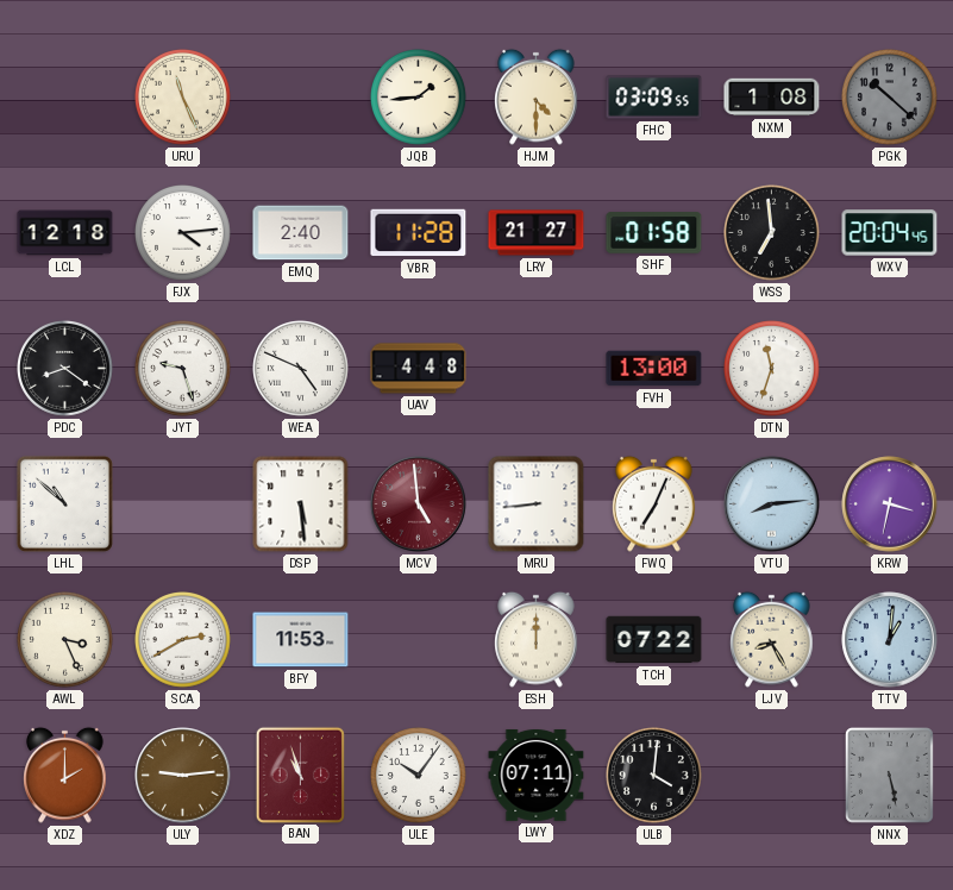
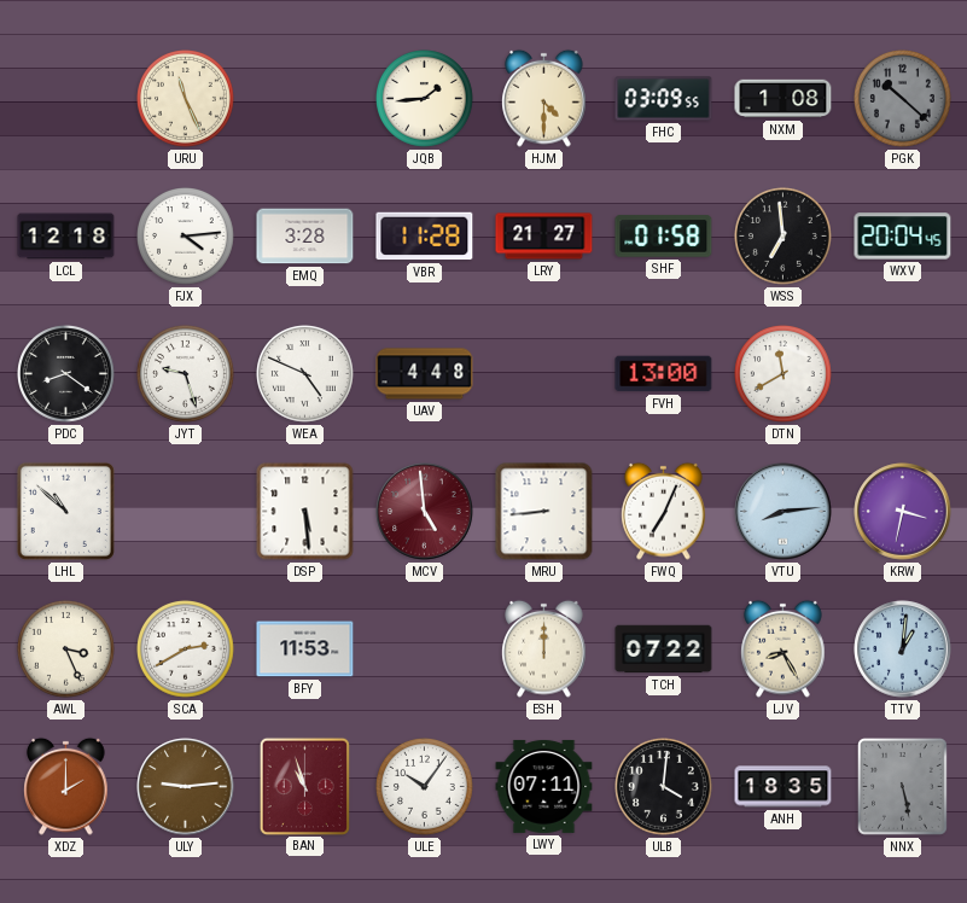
EMQ: 2:40 -> 3:28
DTN: 11:33 -> 11:40
ANH: none -> 18:35
